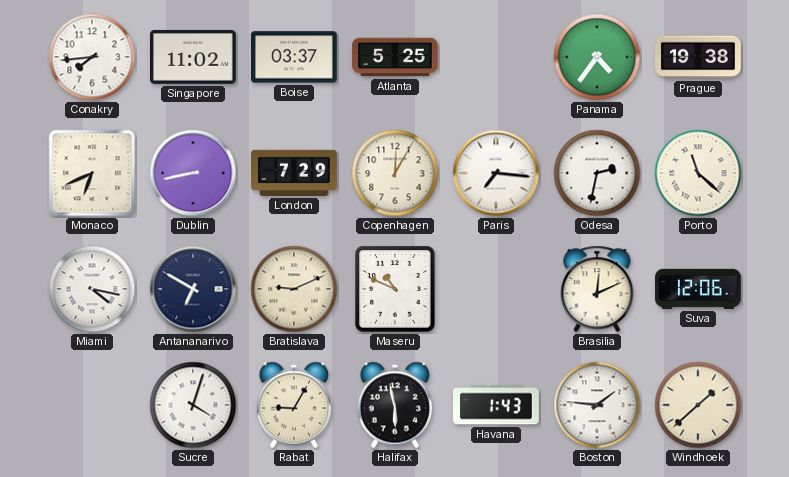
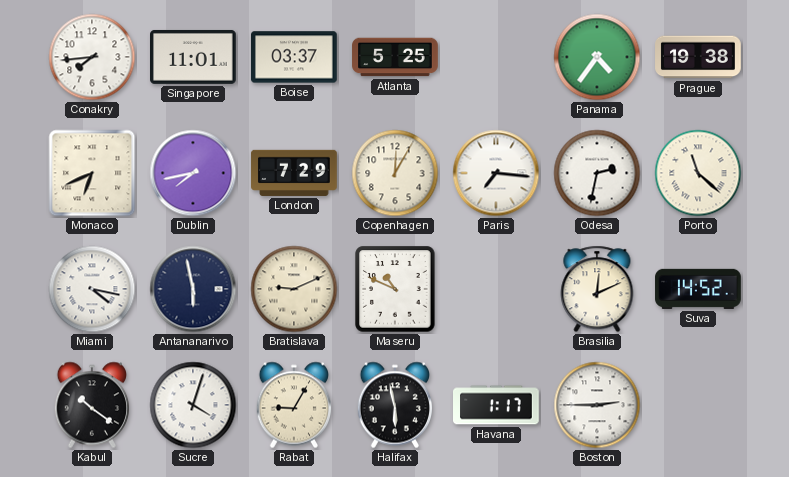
Singapore: 11:02 -> 11:01
Dublin: 8:43 -> 7:43
Antananarivo: 6:50 -> 5:58
Suva: 12:06 -> 14:52
Kabul: none -> 10:21
Havana: 1:43 -> 1:17
Boston: 1:46 -> 2:45
Windhoek: 1:38 -> none
